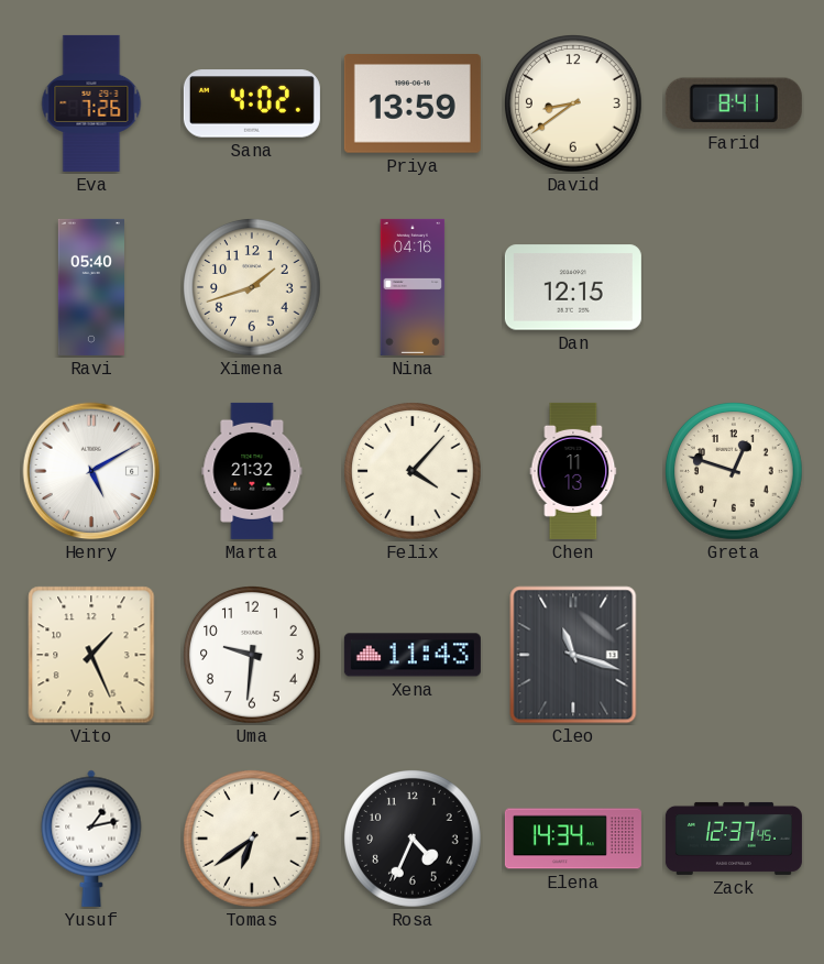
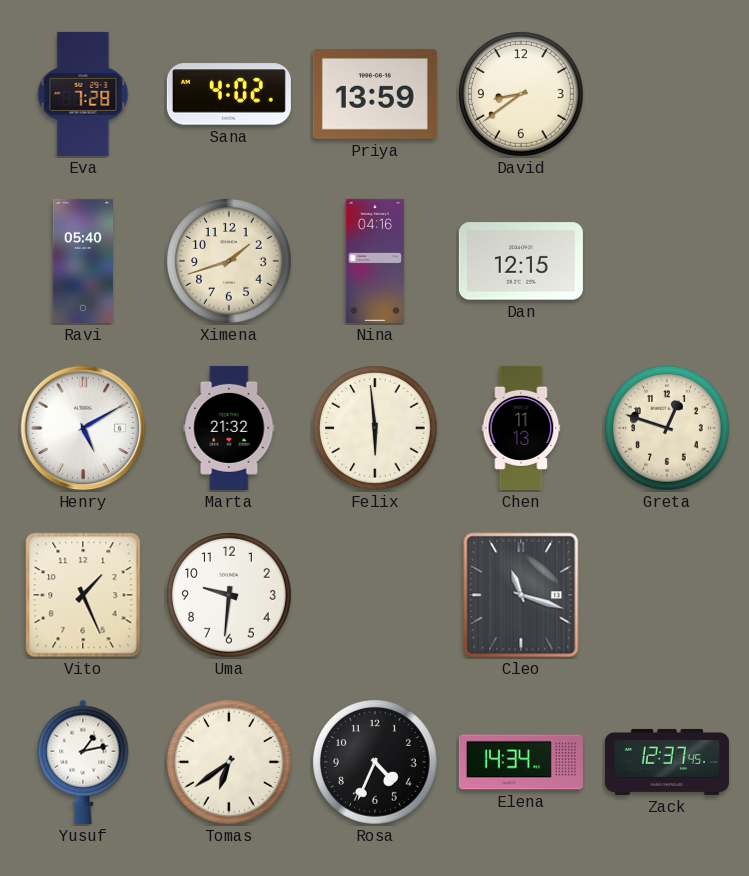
Eva: 7:26 -> 7:28
Farid: 8:41 -> none
Felix: 4:07 -> 5:59
Xena: 11:43 -> none
